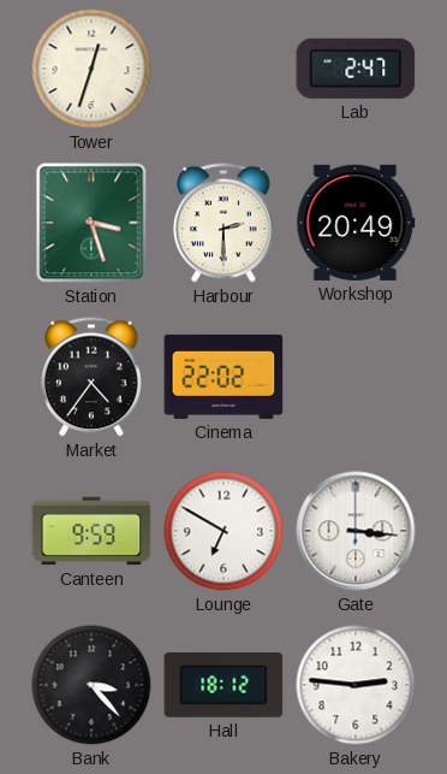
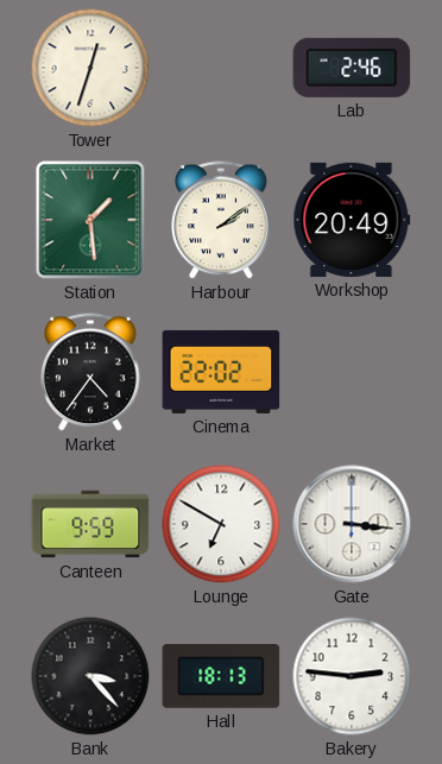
Lab: 2:47 -> 2:46
Station: 3:27 -> 1:29
Harbour: 2:30 -> 2:09
Hall: 18:12 -> 18:13
